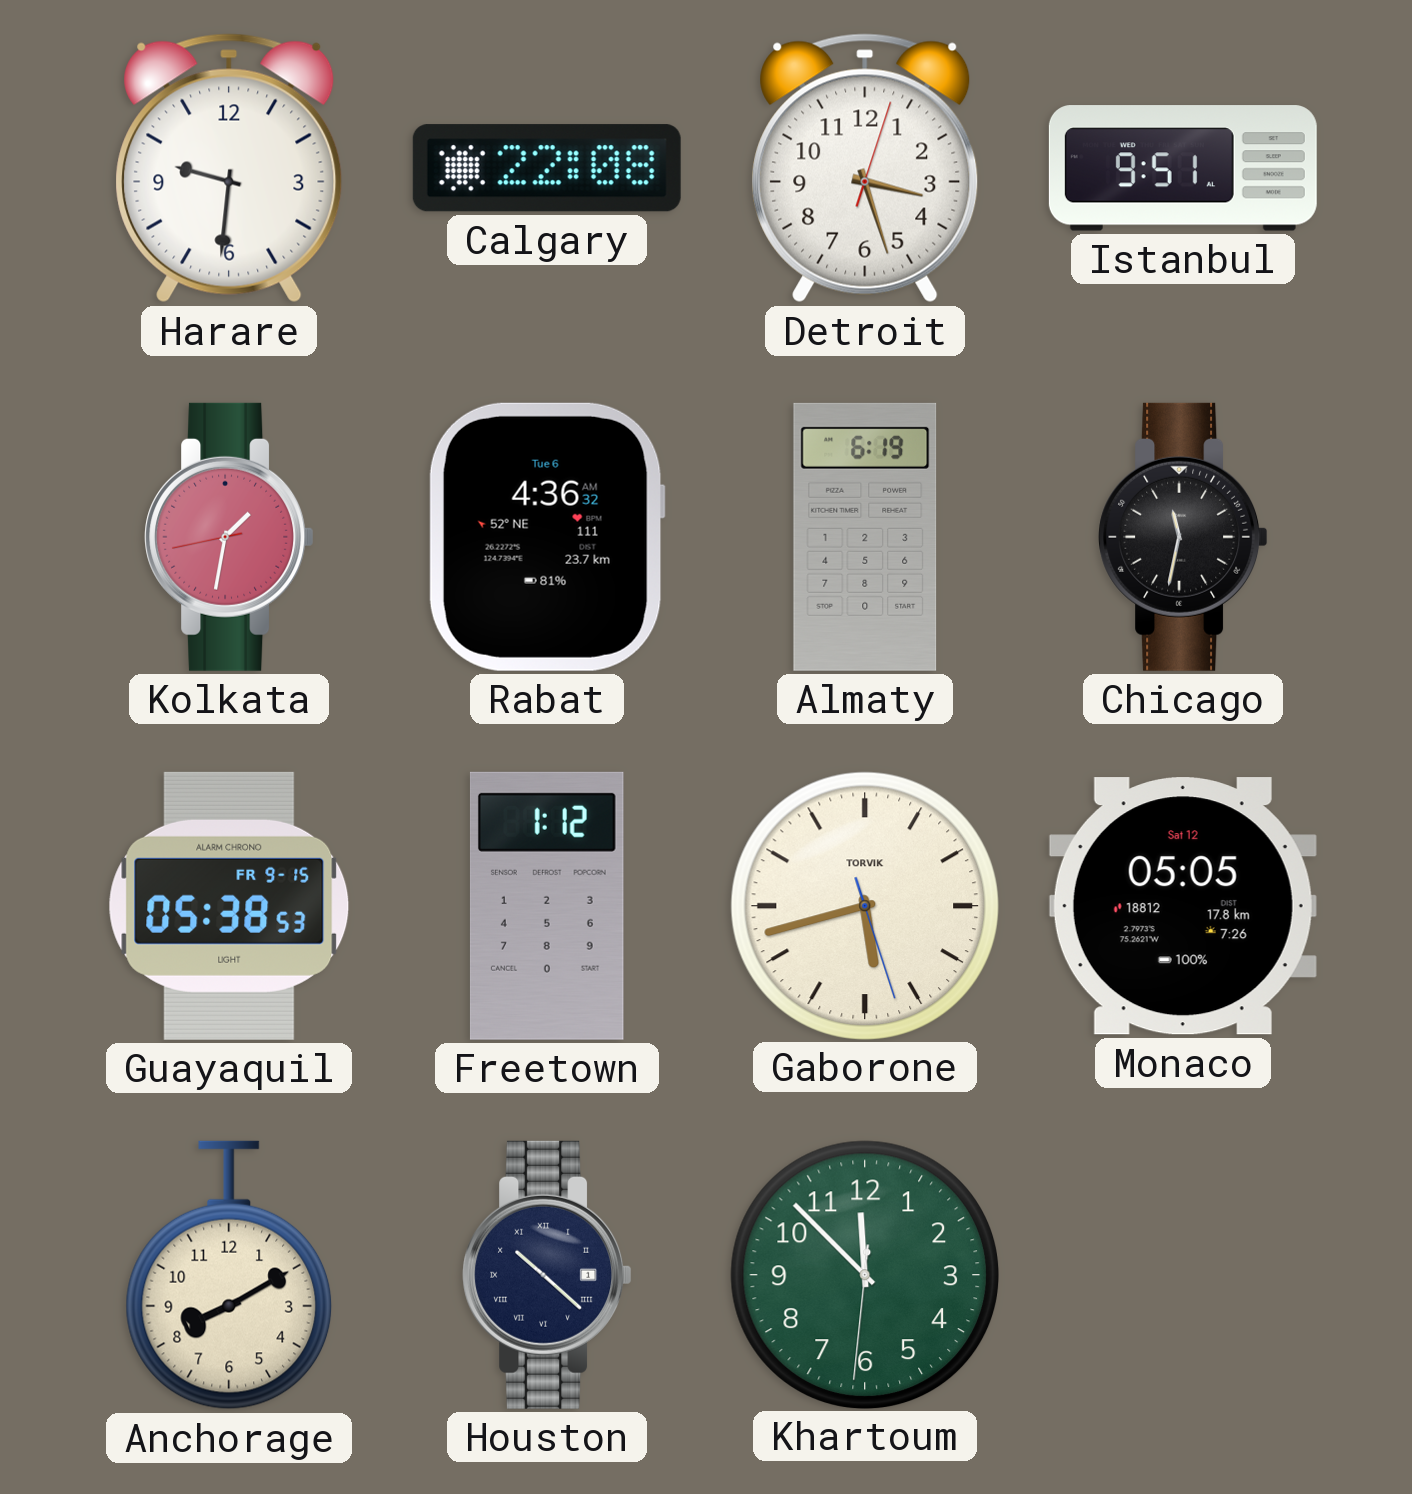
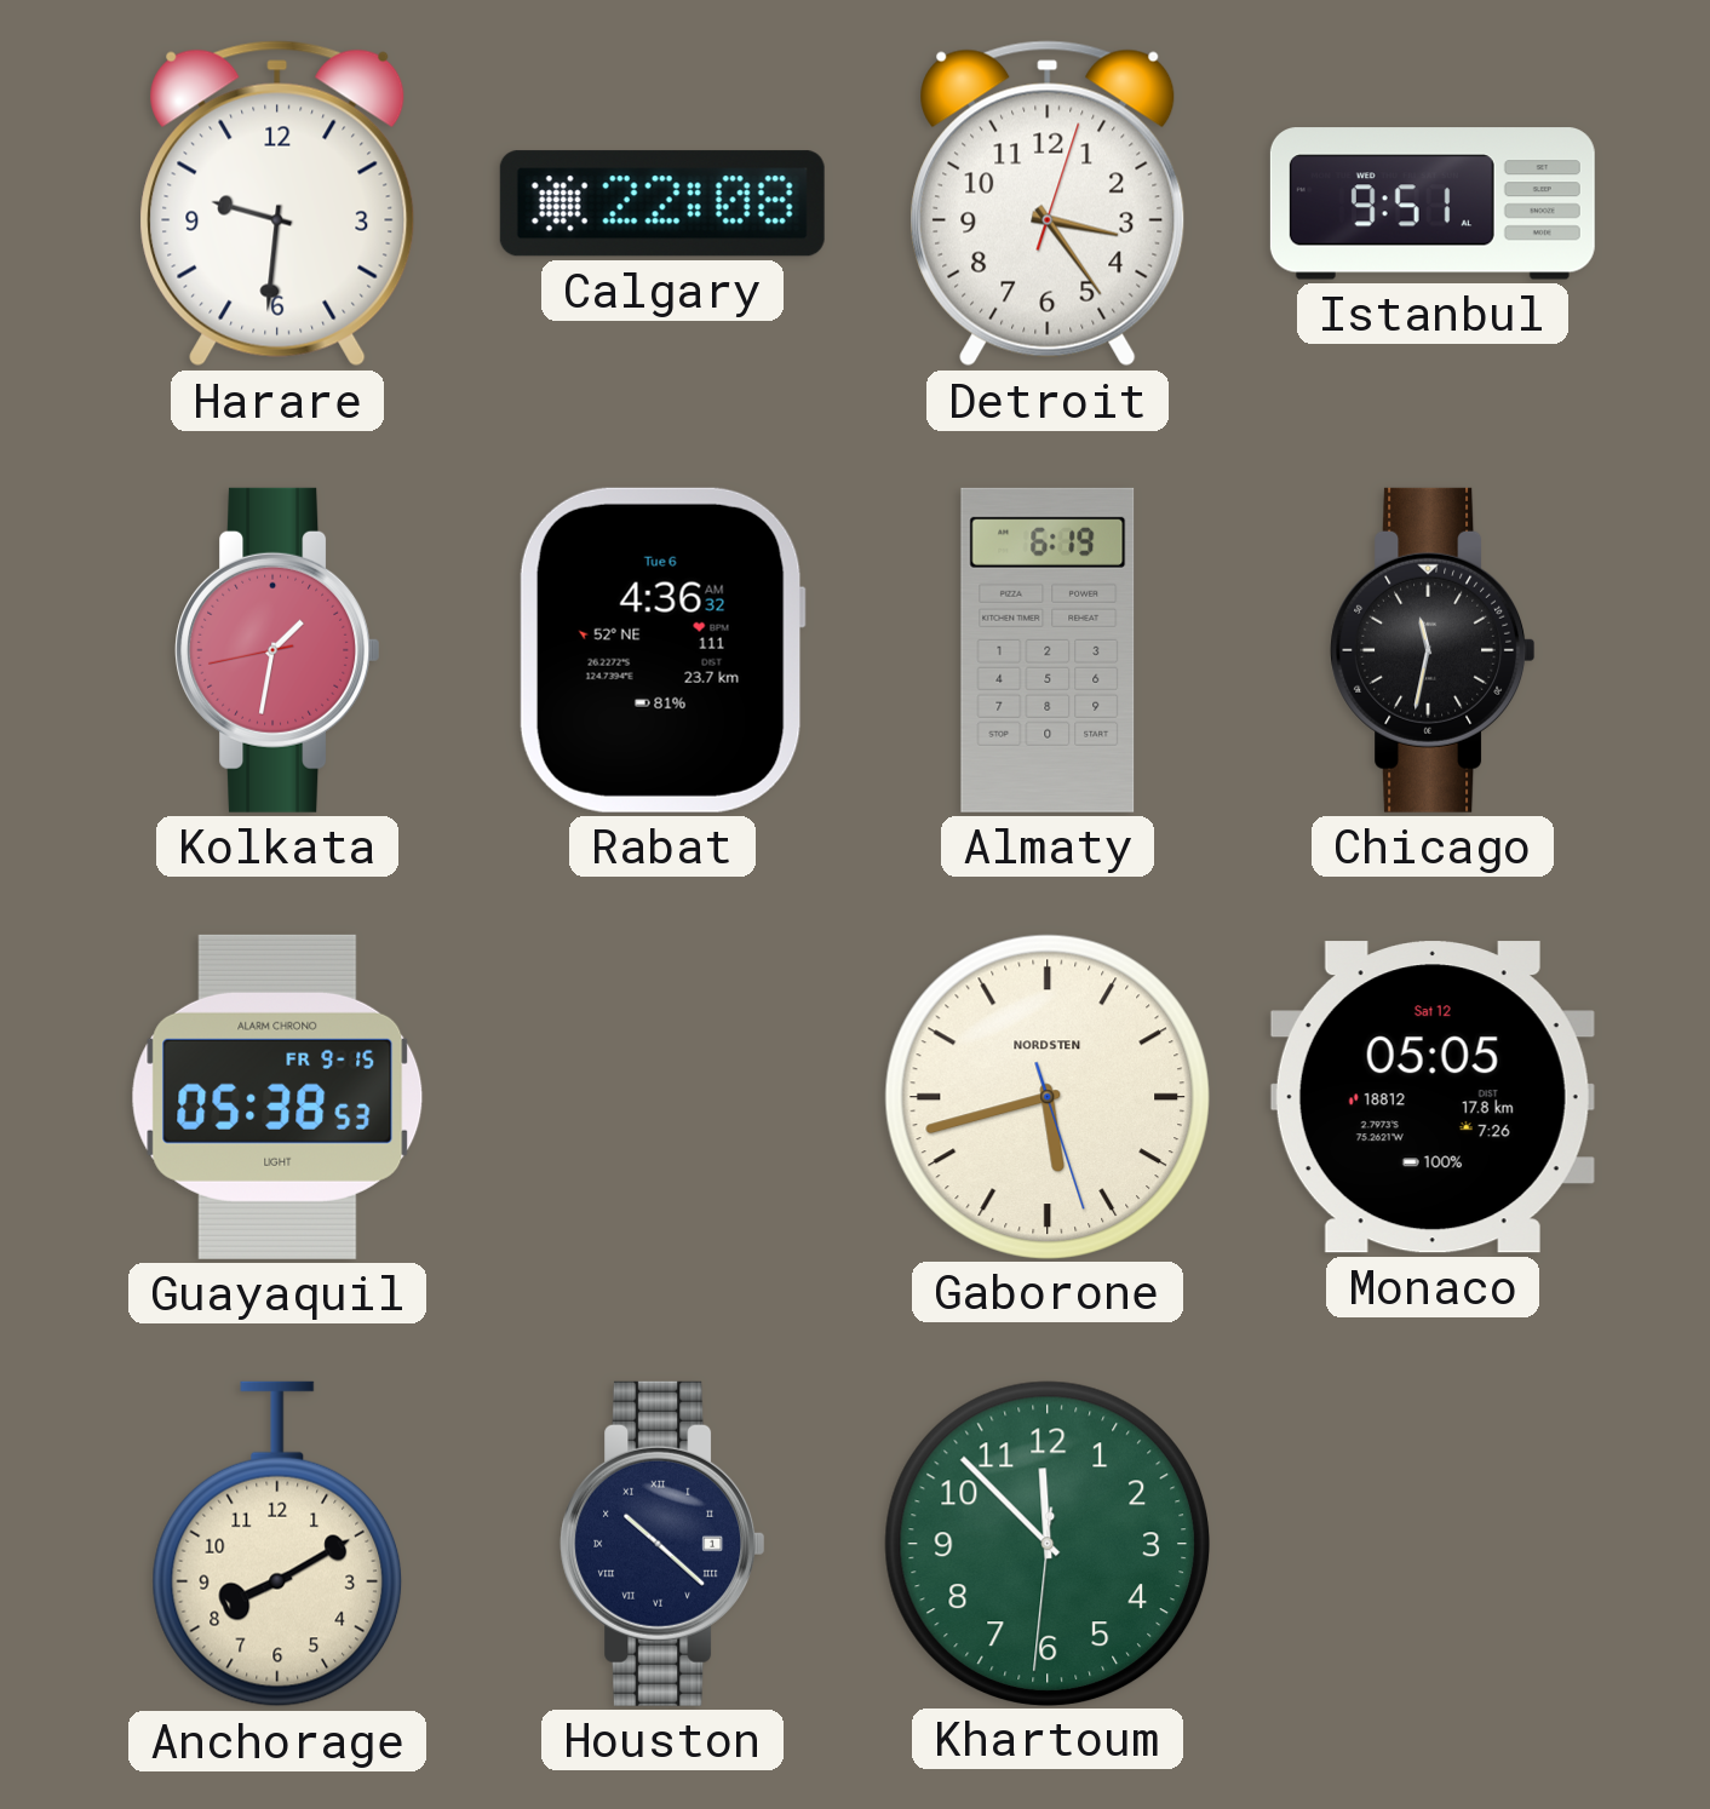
Detroit: 3:27 -> 3:24
Freetown: 1:12 -> none
Gaborone brand: TORVIK -> NORDSTEN
